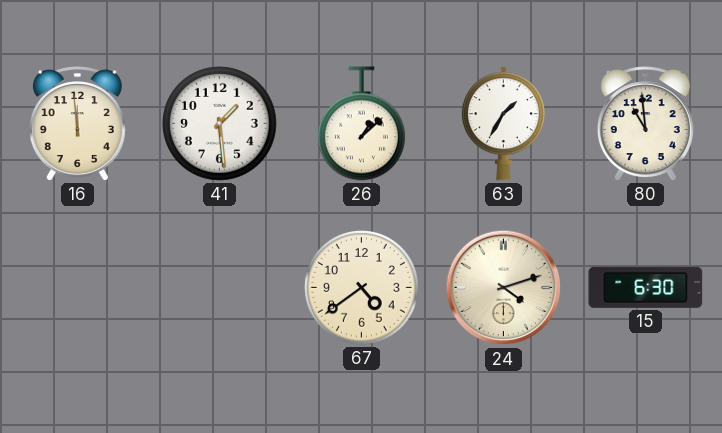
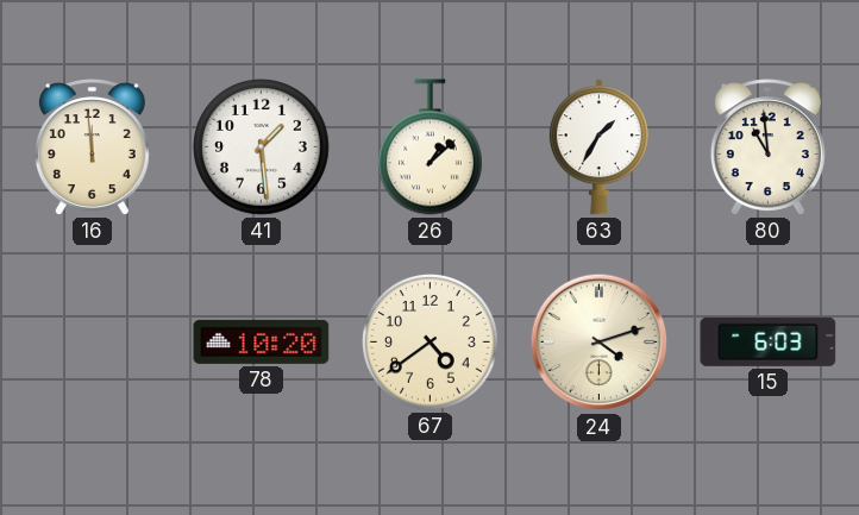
78: none -> 10:20
15: 6:30 -> 6:03
